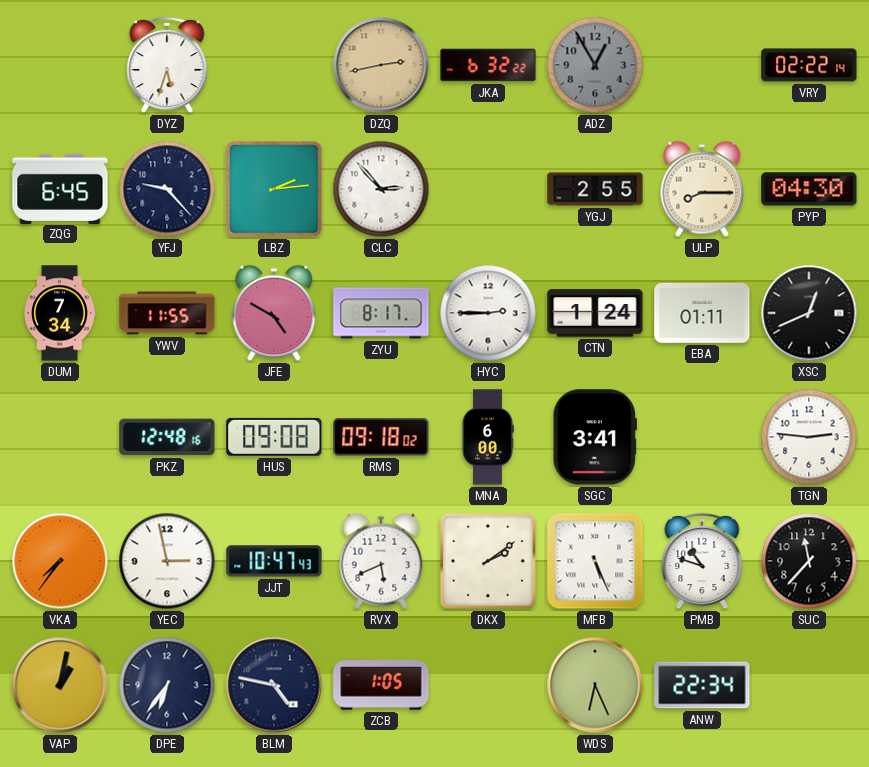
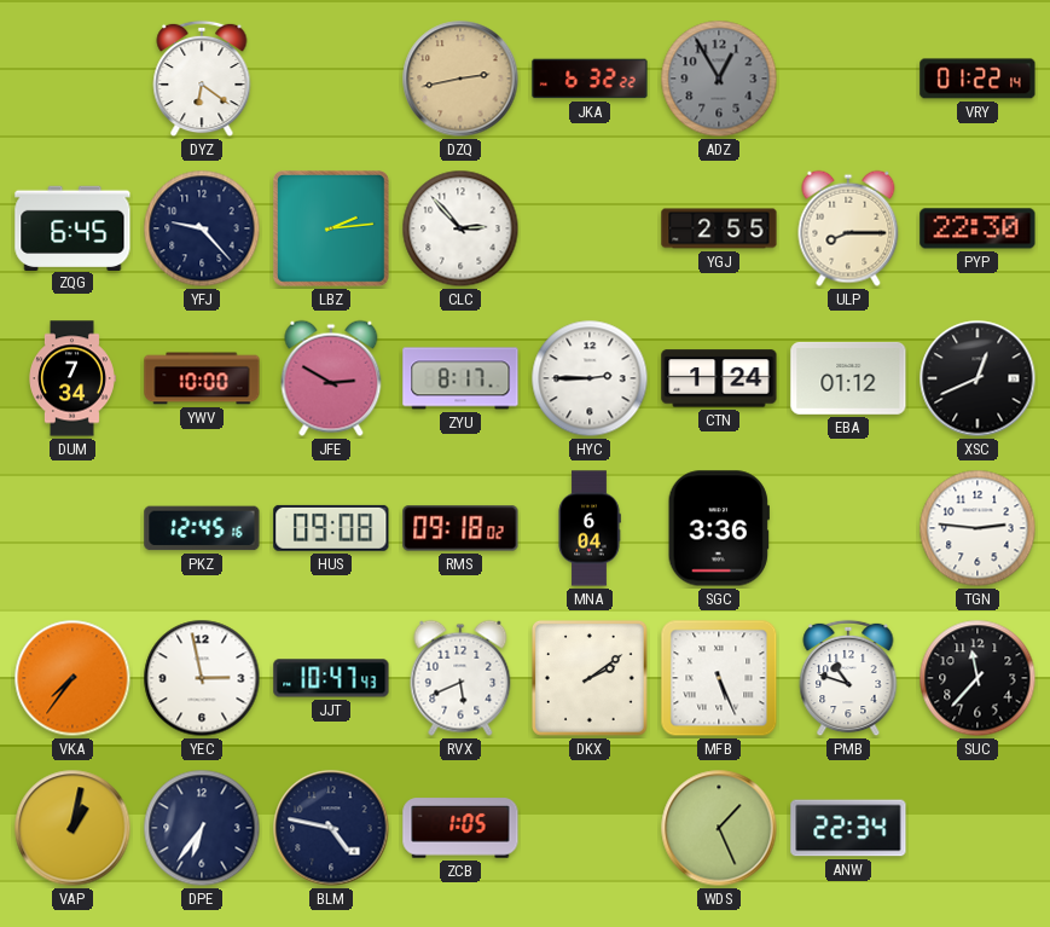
DYZ: 5:33 -> 6:21
VRY: 02:22 -> 01:22
PYP: 04:30 -> 22:30
YWV: 11:55 -> 10:00
JFE: 4:50 -> 2:50
EBA: 01:11 -> 01:12
PKZ: 12:48 -> 12:45
MNA: 6:00 -> 6:04
SGC: 3:41 -> 3:36
WDS: 6:26 -> 1:26
